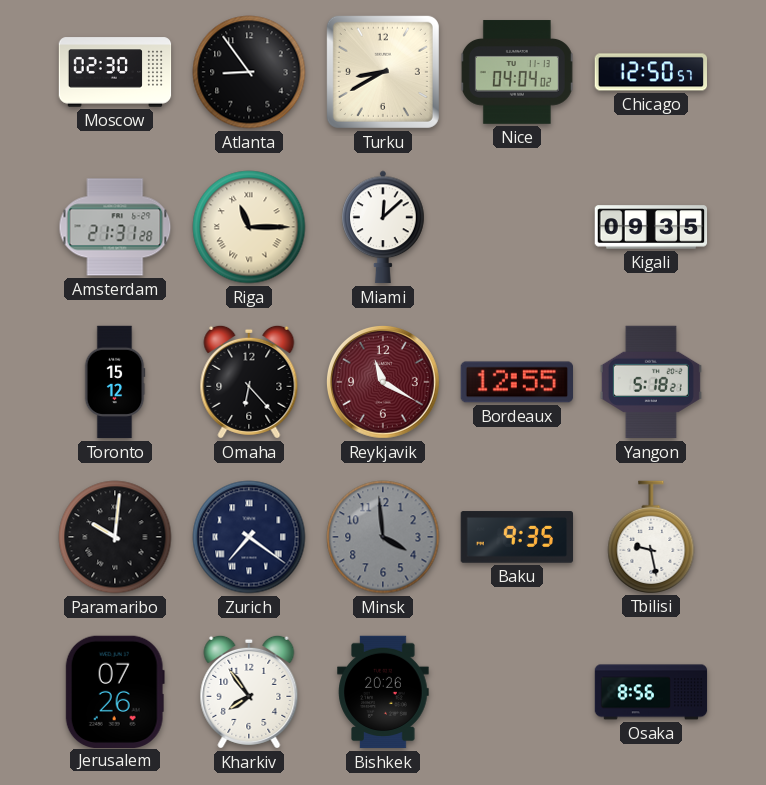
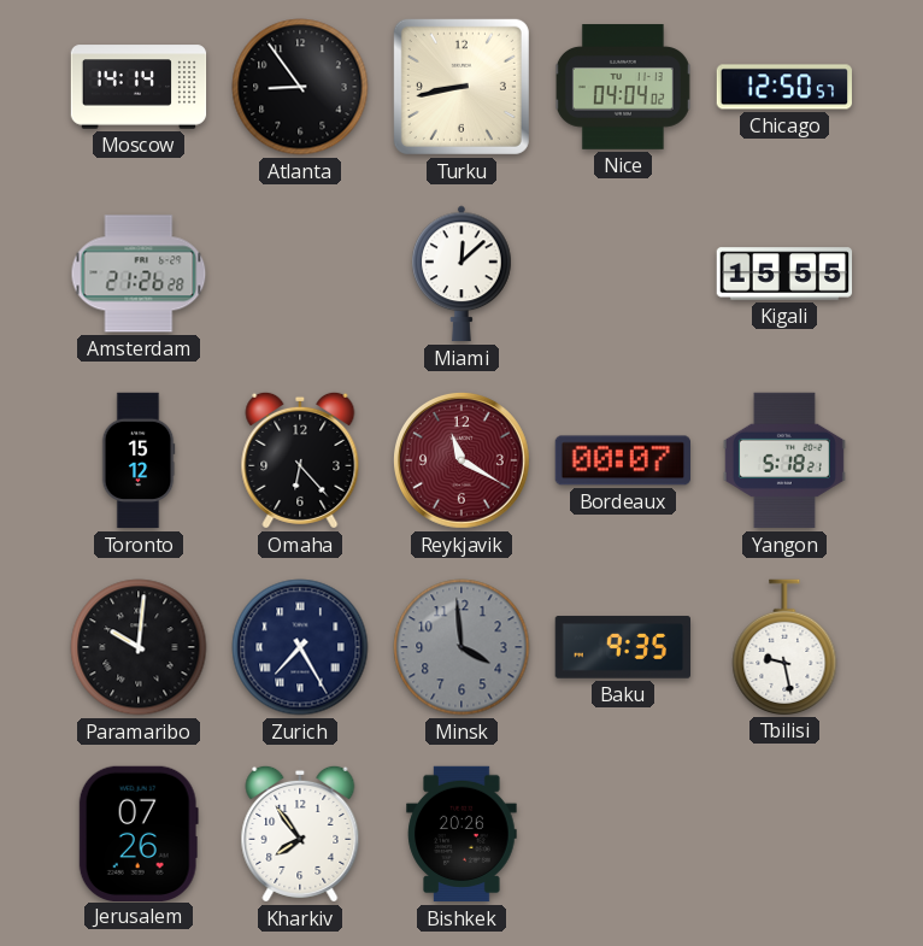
Moscow: 02:30 -> 14:14
Turku: 8:40 -> 8:43
Amsterdam: 21:31 -> 21:26
Riga: 11:15 -> none
Kigali: 09:35 -> 15:55
Bordeaux: 12:55 -> 00:07
Zurich: 7:21 -> 7:25
Osaka: 8:56 -> none
